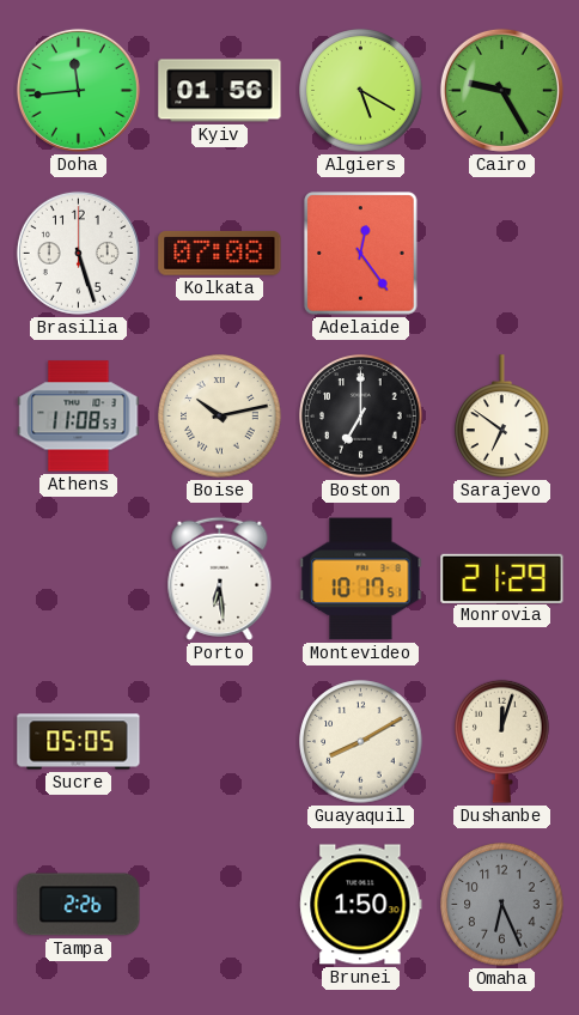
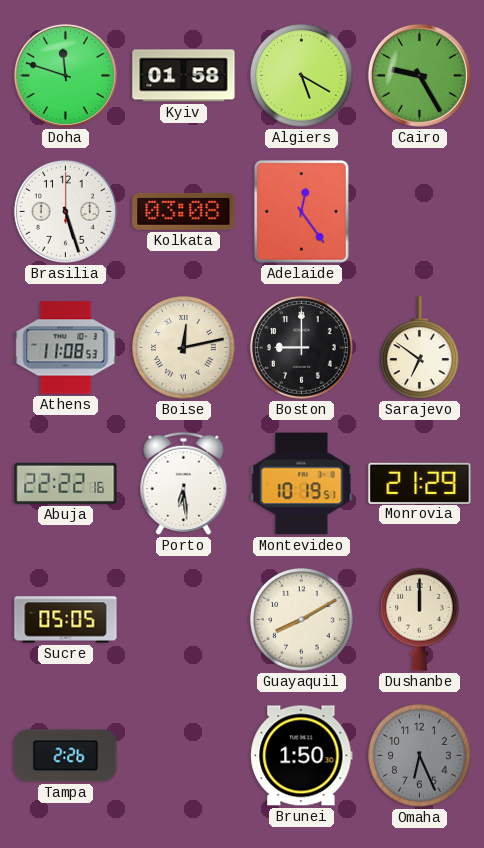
Doha: 11:44 -> 11:48
Kyiv: 01:56 -> 01:58
Kolkata: 07:08 -> 03:08
Boise: 10:13 -> 12:13
Boston: 7:00 -> 9:00
Abuja: none -> 22:22
Montevideo: 10:17 -> 10:19
Dushanbe: 12:03 -> 12:00
